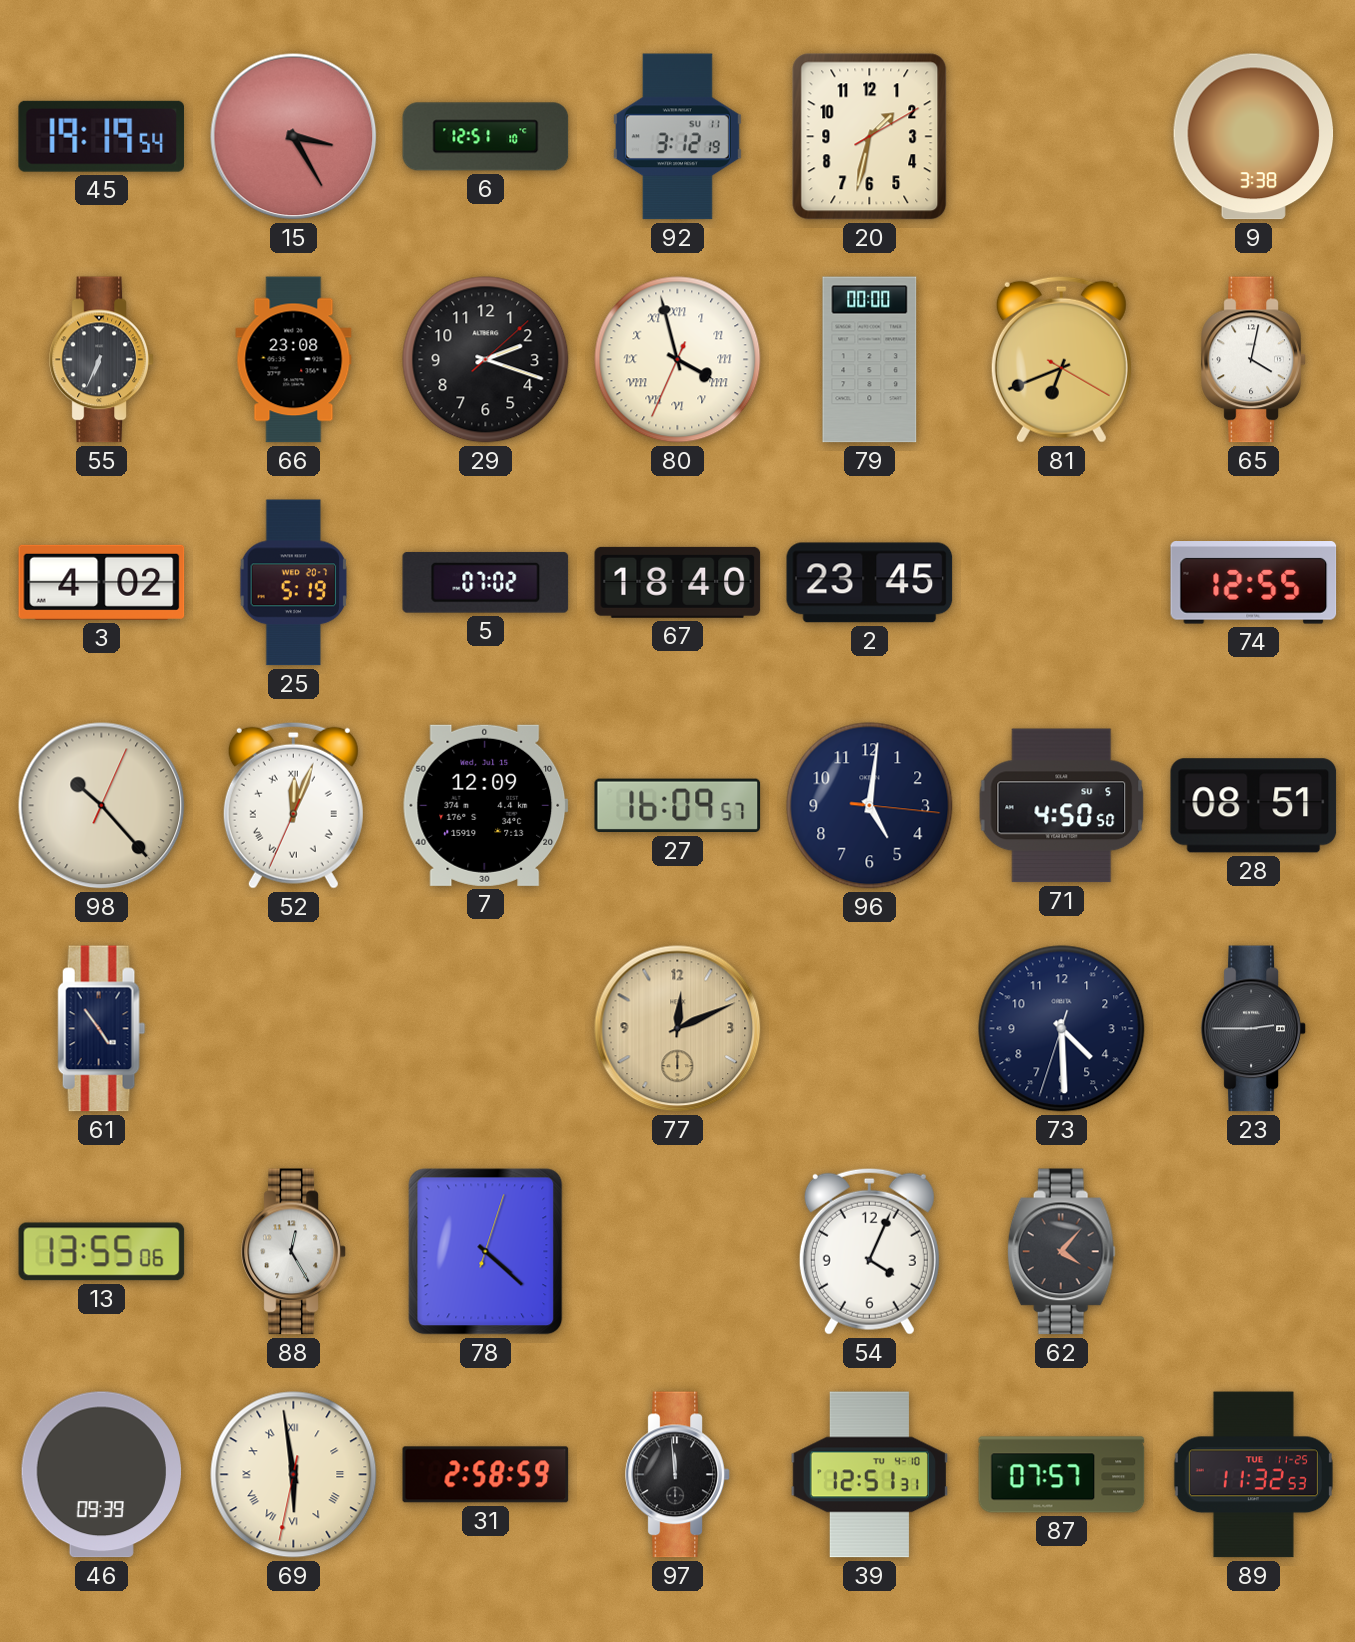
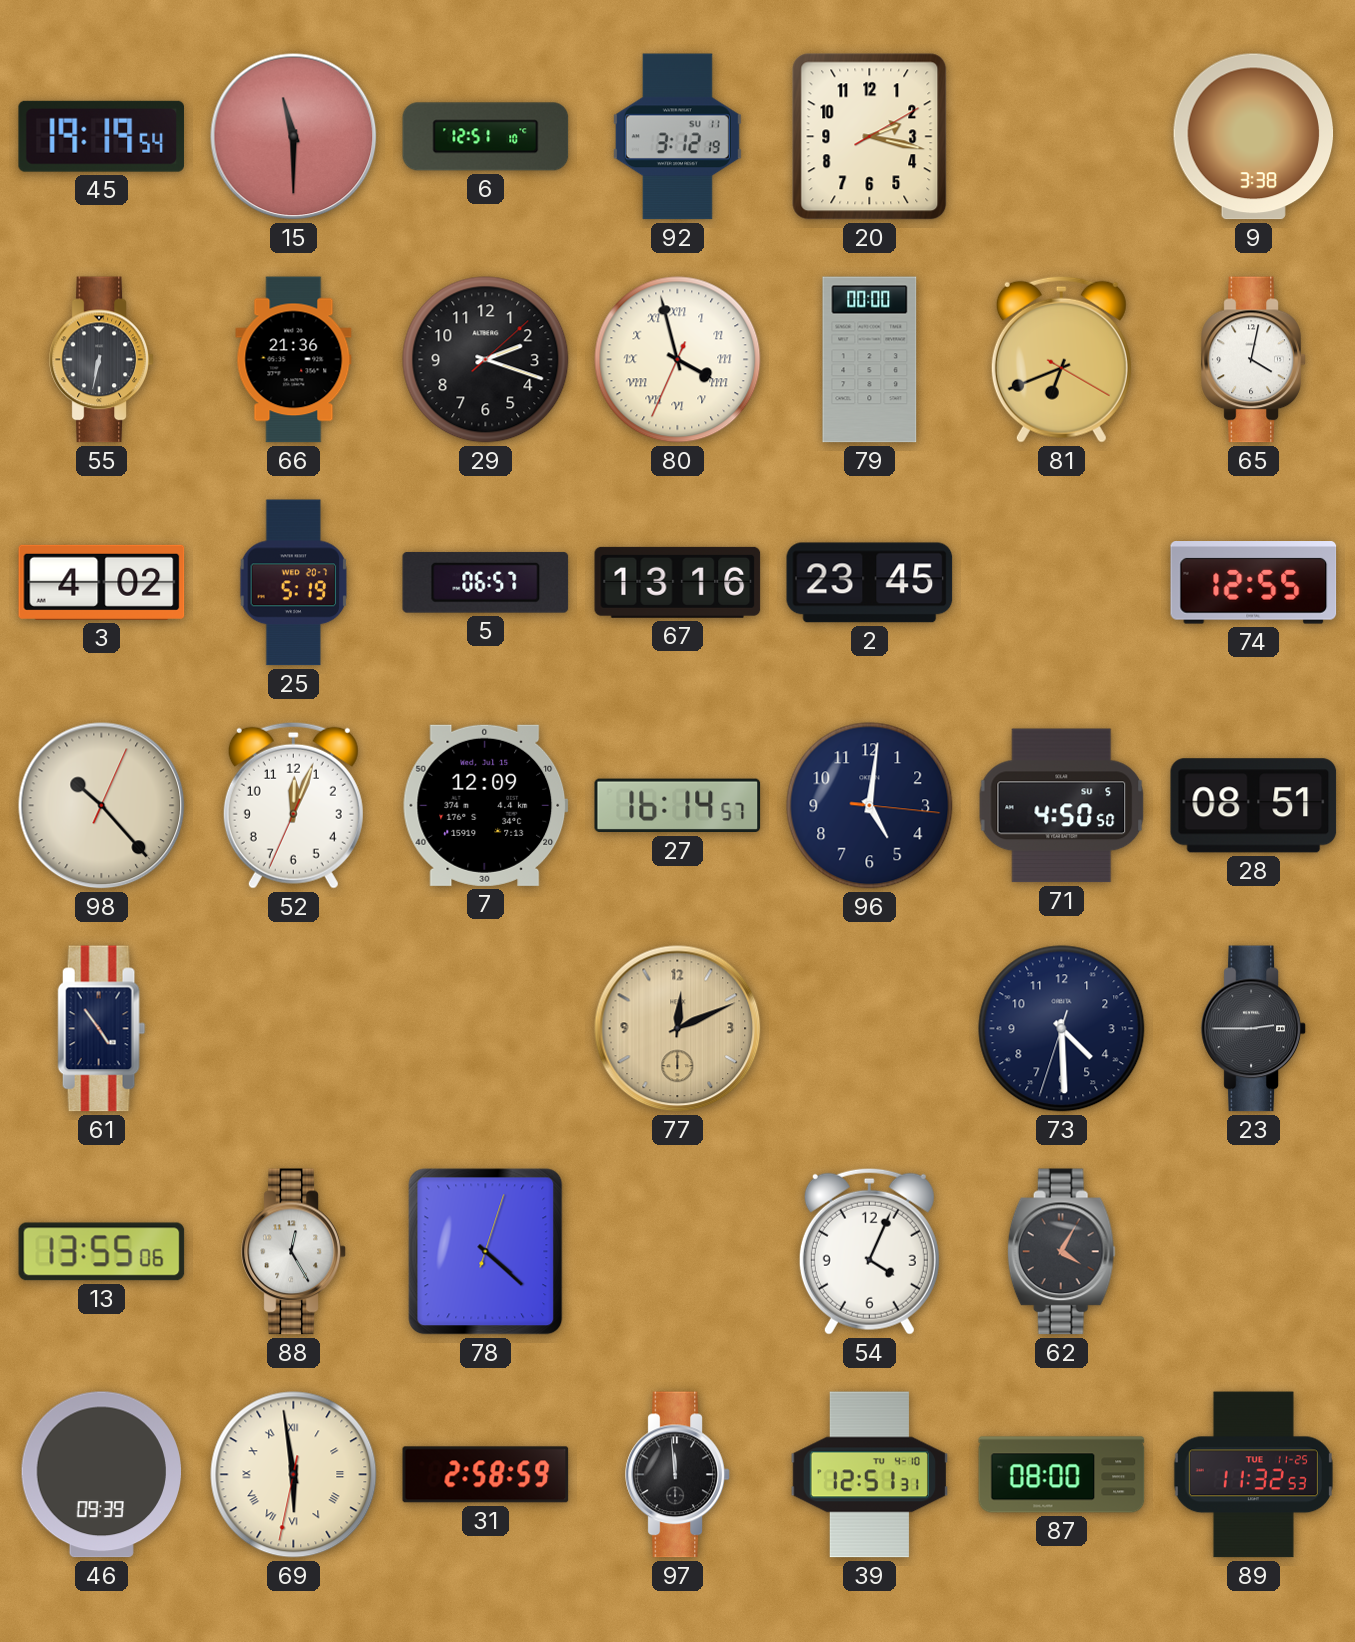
15: 3:25 -> 11:30
20: 1:32 -> 2:17
55: 6:34 -> 6:32
66: 23:08 -> 21:36
5: 07:02 -> 06:57
67: 18:40 -> 13:16
52 numerals: Roman -> Arabic
27: 16:09 -> 16:14
62: 4:07 -> 4:05
87: 07:57 -> 08:00
